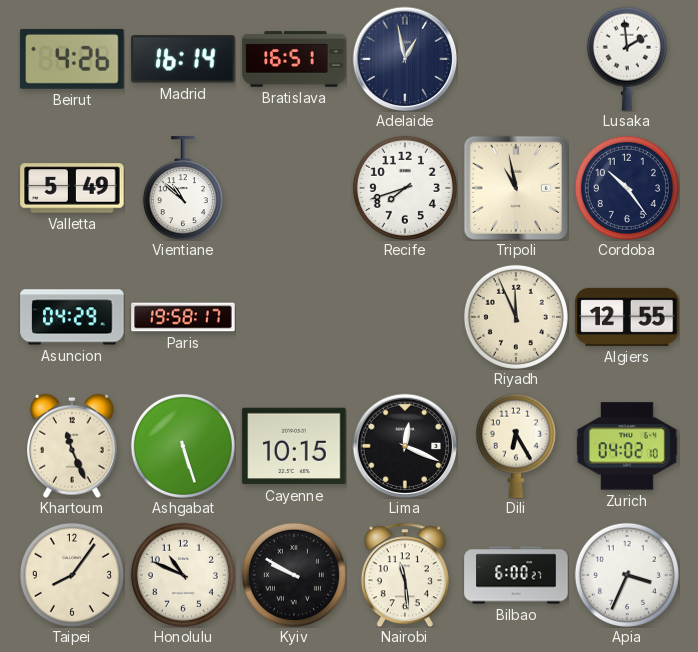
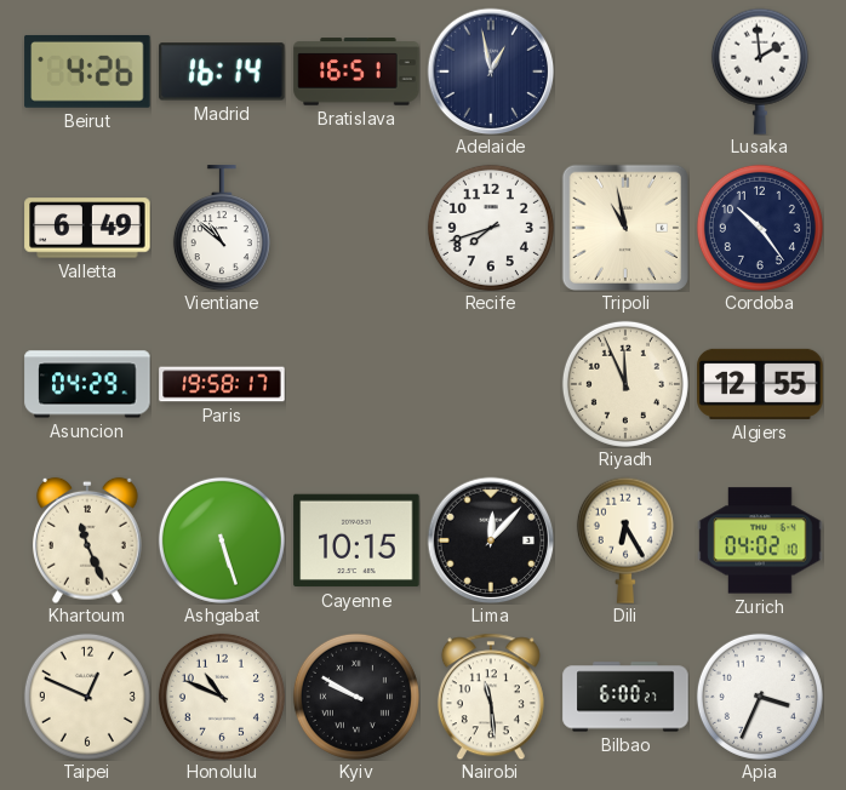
Valletta: 5:49 -> 6:49
Lima: 12:19 -> 12:07
Taipei: 8:06 -> 12:49
